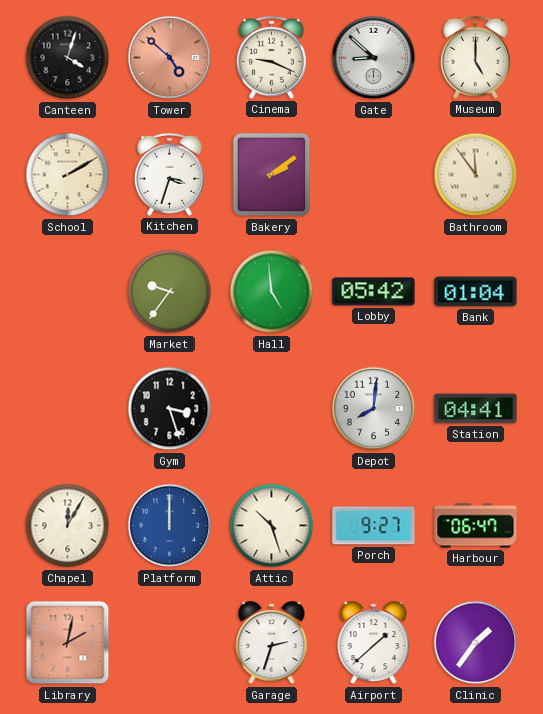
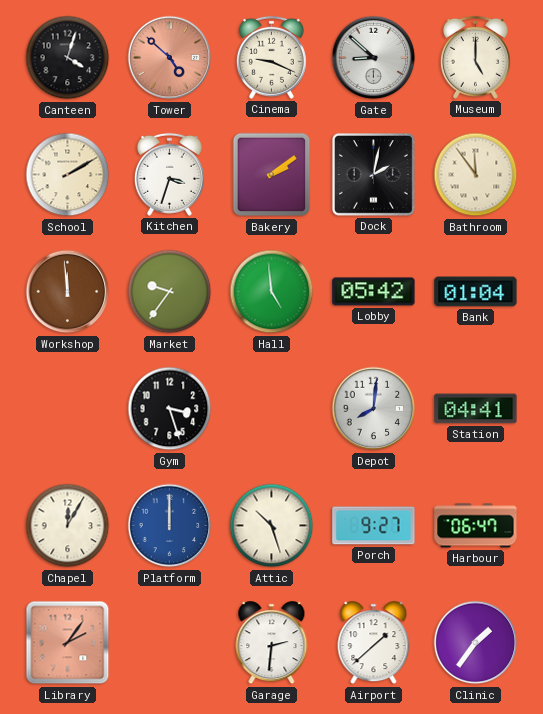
Dock: none -> 2:02
Workshop: none -> 11:59
Library: 2:02 -> 2:06
Garage: 2:33 -> 2:31
